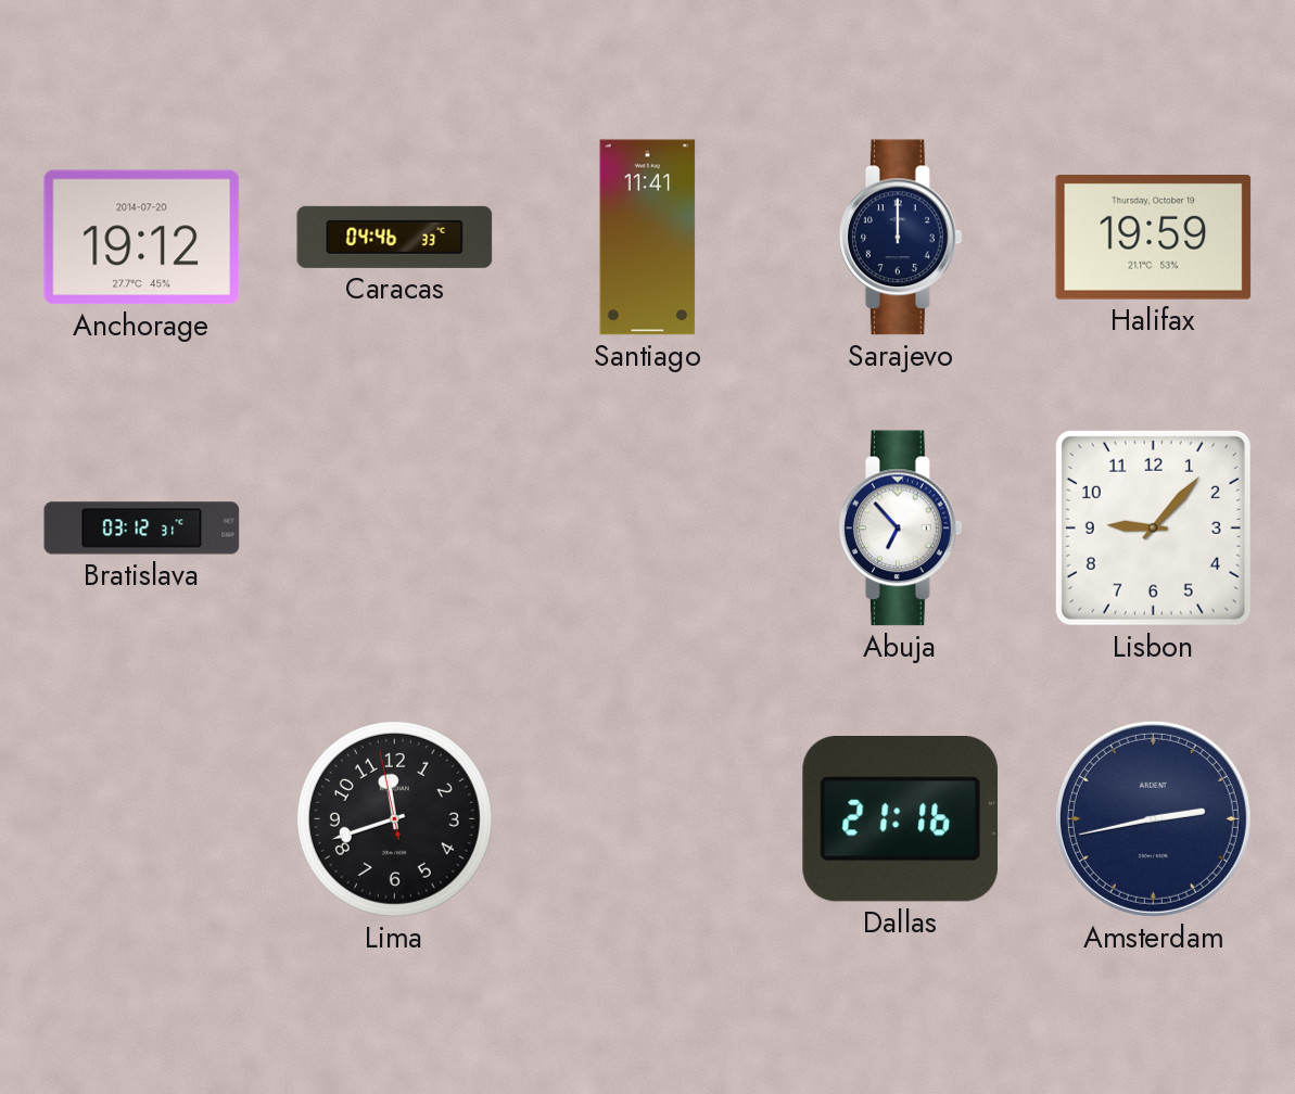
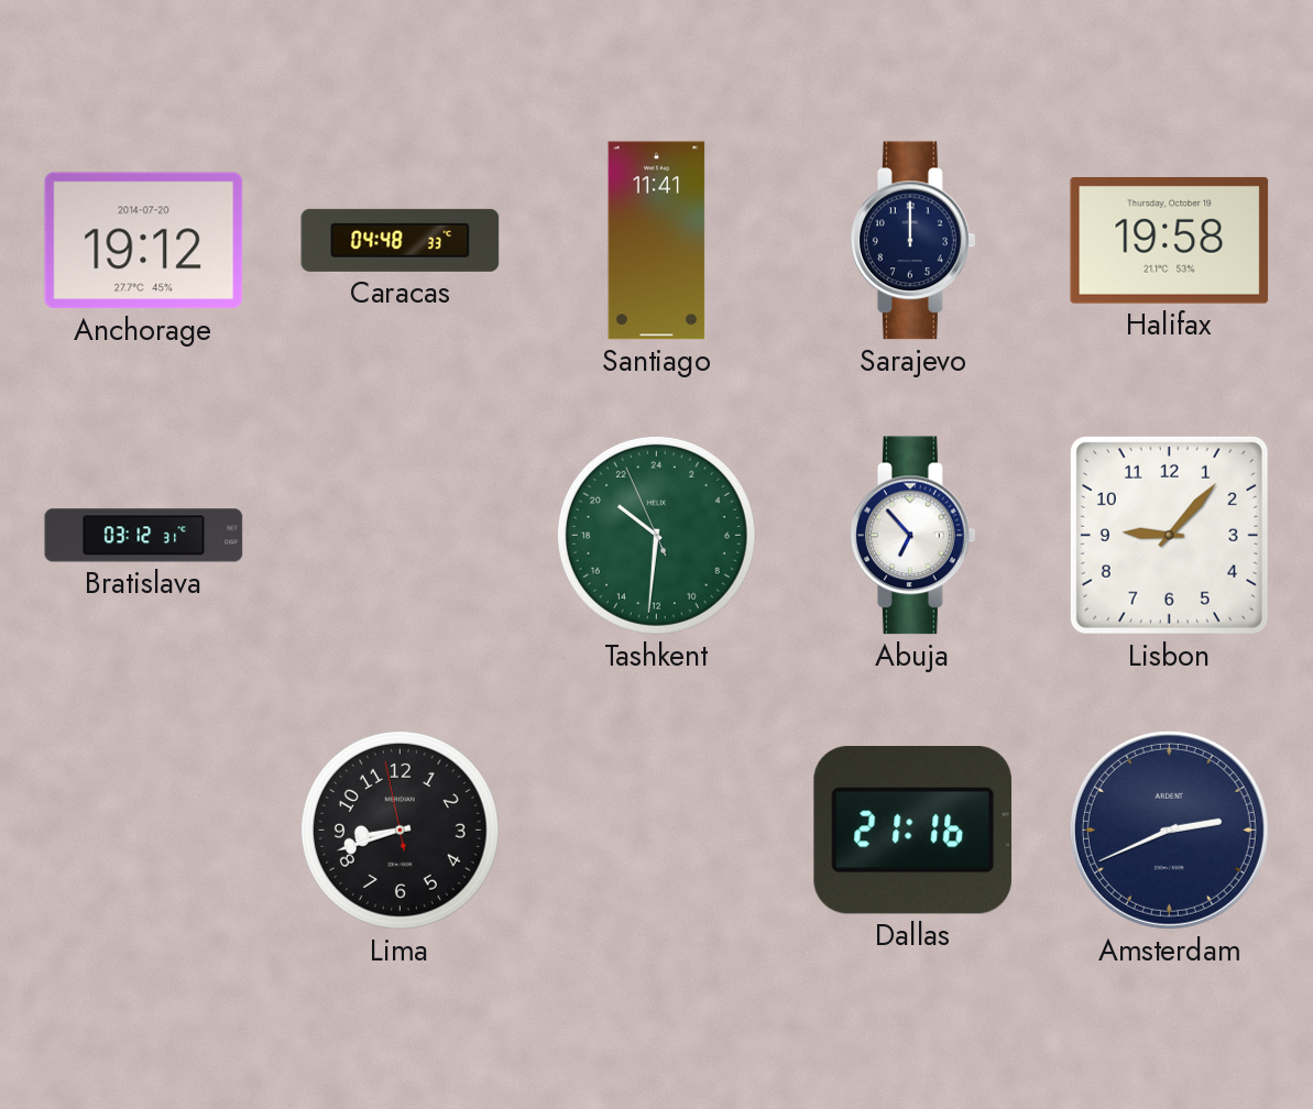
Caracas: 04:46 -> 04:48
Halifax: 19:59 -> 19:58
Tashkent: none -> 20:30
Lima: 11:41 -> 8:41
Amsterdam: 2:43 -> 2:41
